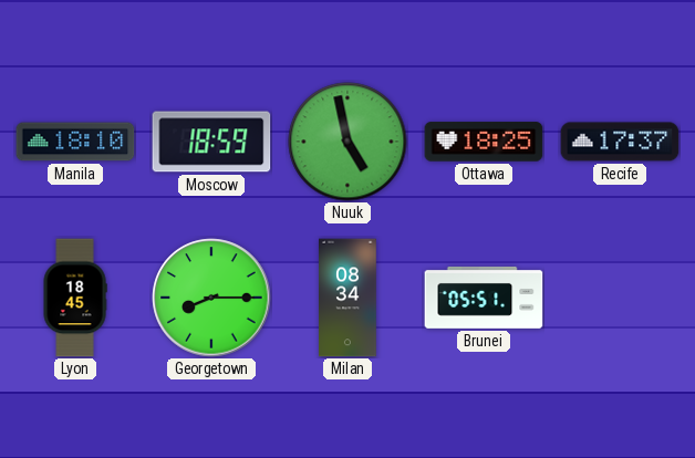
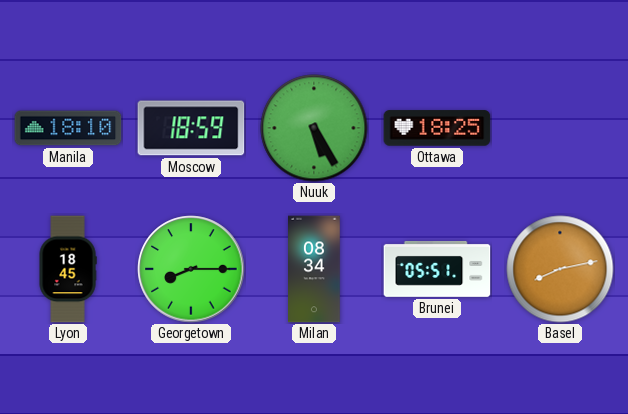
Nuuk: 4:58 -> 5:25
Recife: 17:37 -> none
Basel: none -> 8:13
